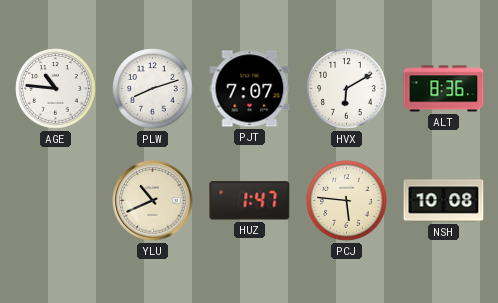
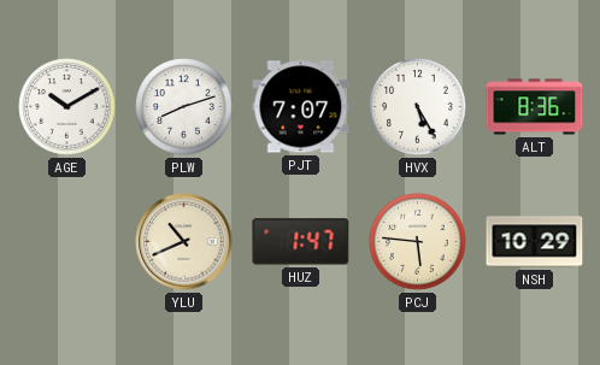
AGE: 10:46 -> 10:10
HVX: 6:10 -> 5:25
NSH: 10:08 -> 10:29
